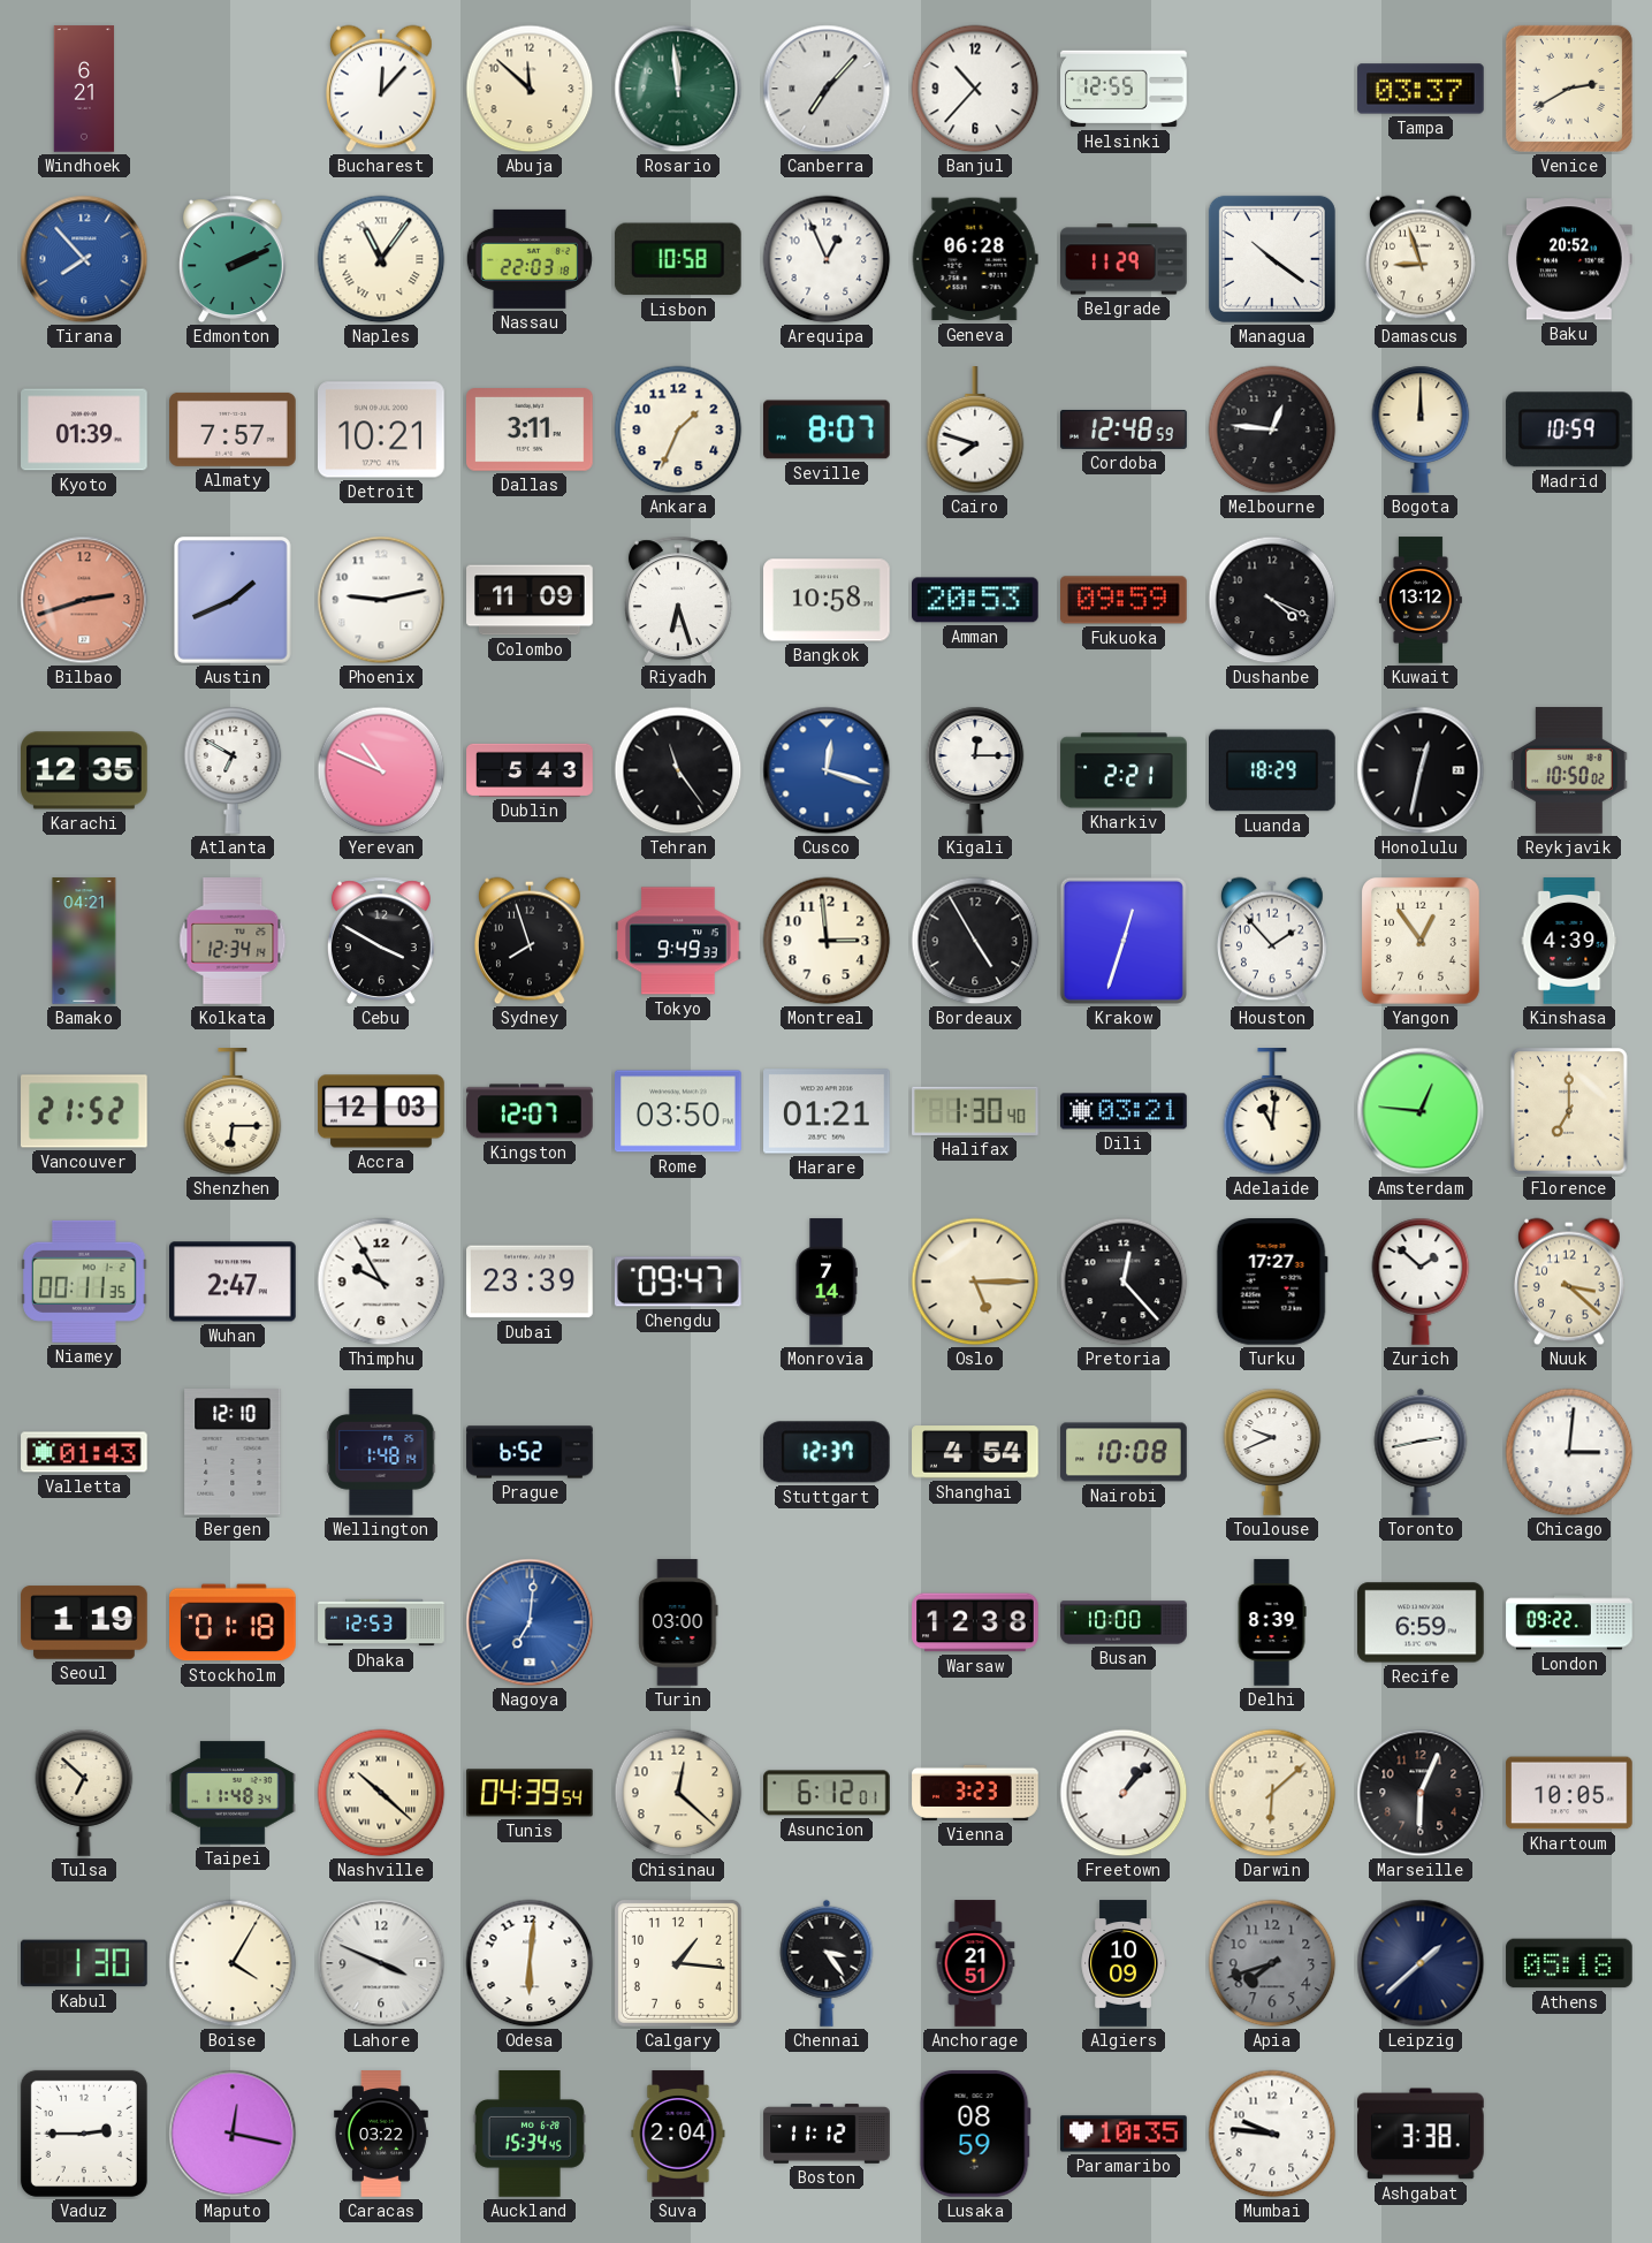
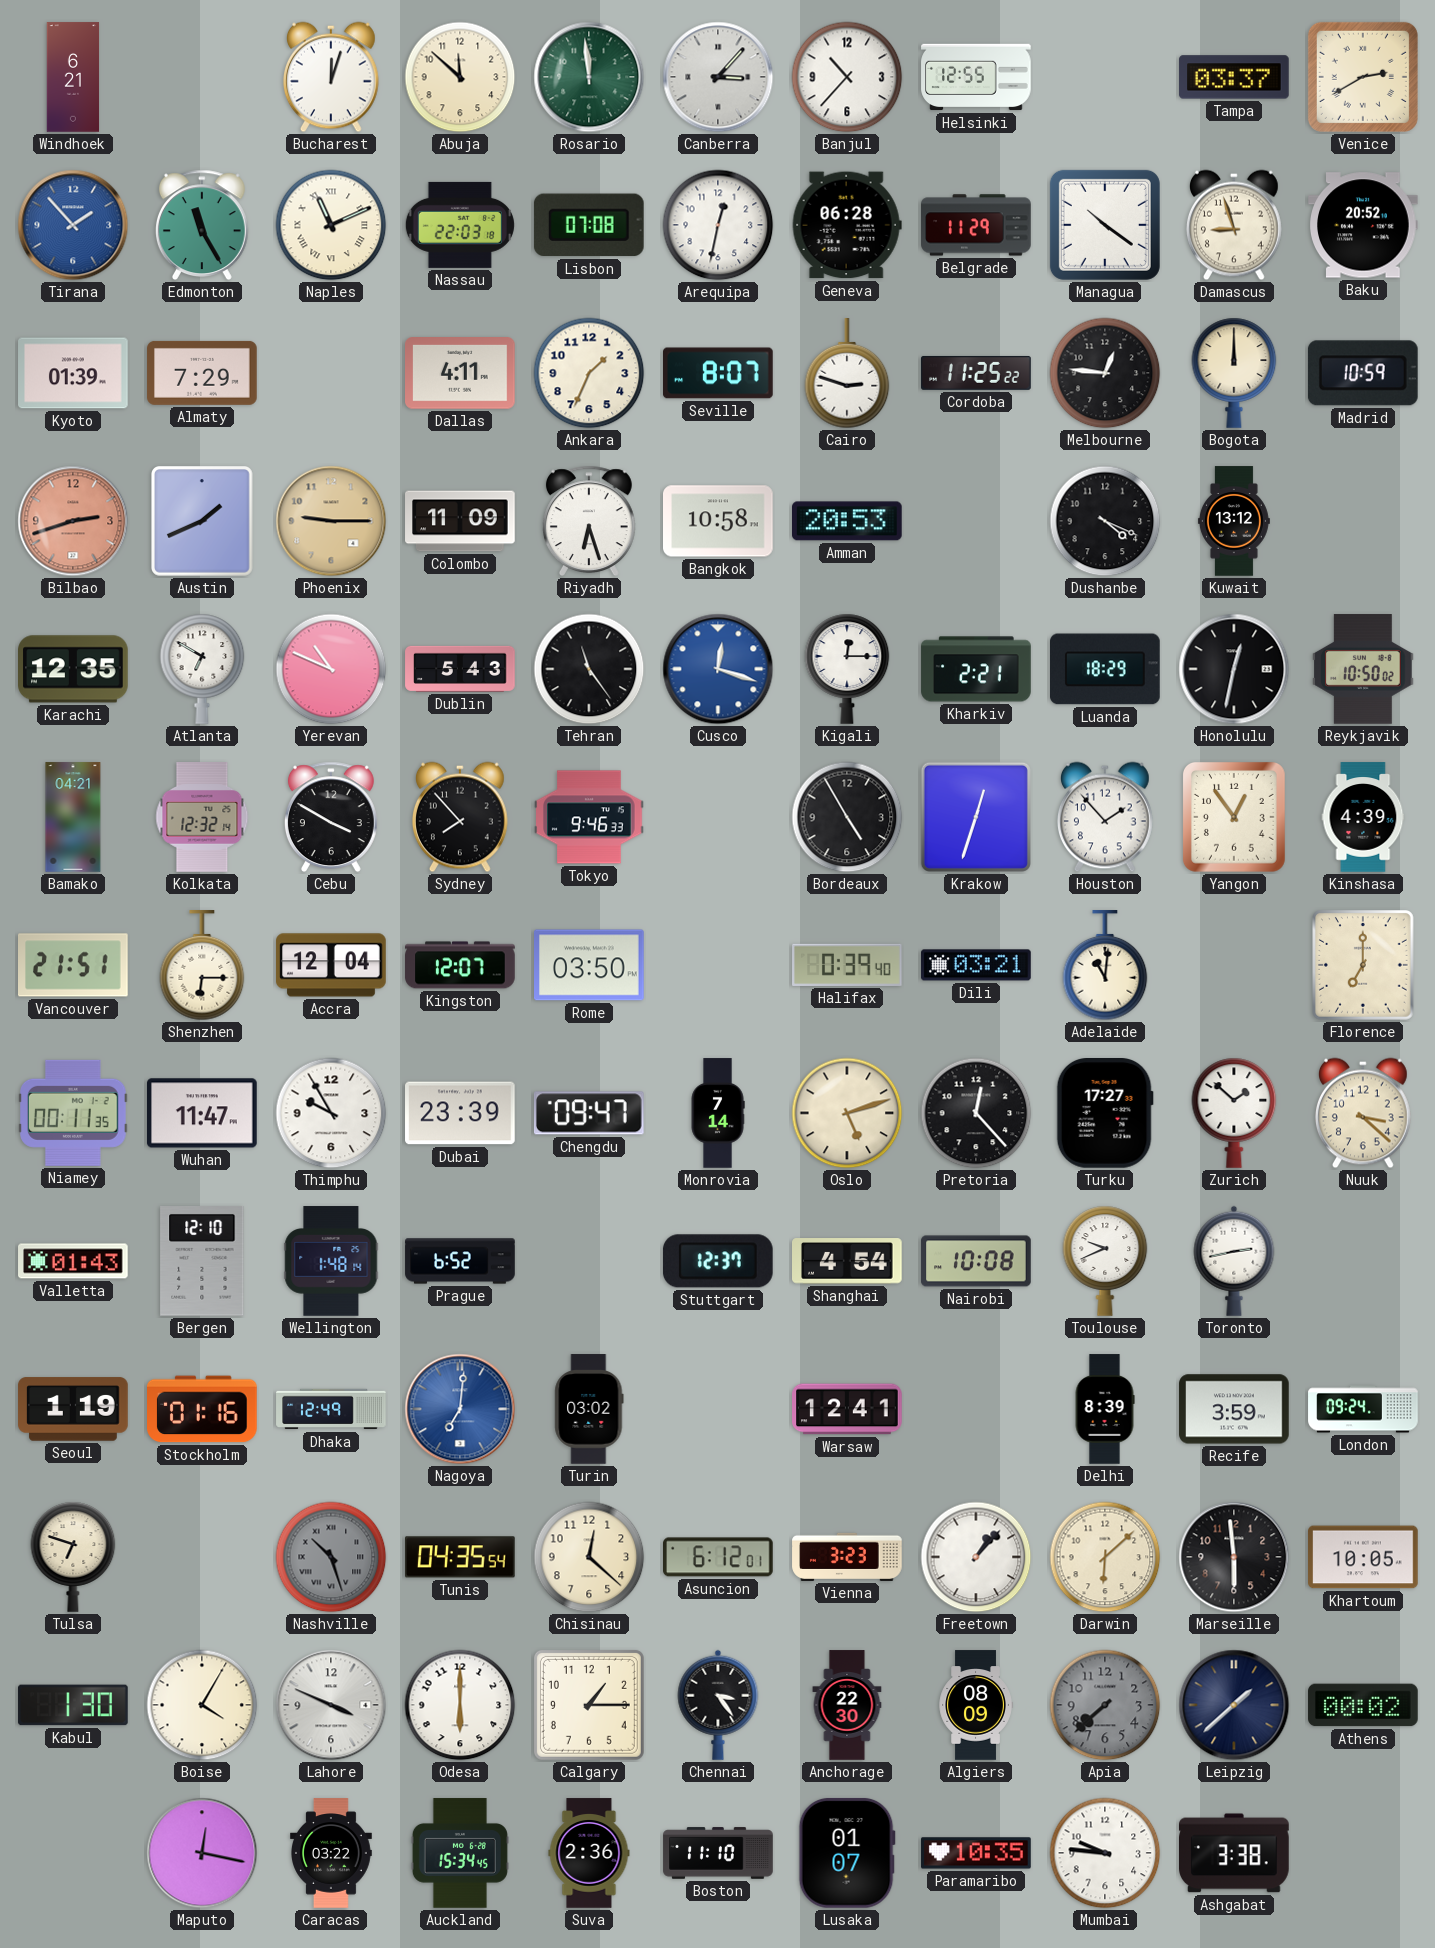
Bucharest: 12:07 -> 12:03
Canberra: 7:07 -> 3:07
Tirana: 7:53 -> 1:53
Edmonton: 2:11 -> 11:25
Naples: 11:06 -> 11:11
Lisbon: 10:58 -> 07:08
Arequipa: 12:56 -> 12:32
Almaty: 7:57 -> 7:29
Detroit: 10:21 -> none
Dallas: 3:11 -> 4:11
Cairo: 7:48 -> 2:48
Cordoba: 12:48 -> 11:25
Phoenix: 9:13 -> 9:15
Phoenix dial: white -> champagne
Fukuoka: 09:59 -> none
Kolkata: 12:34 -> 12:32
Sydney: 7:57 -> 7:53
Tokyo: 9:49 -> 9:46
Montreal: 2:59 -> none
Vancouver: 21:52 -> 21:51
Accra: 12:03 -> 12:04
Harare: 01:21 -> none
Halifax: 1:30 -> 0:39
Amsterdam: 12:46 -> none
Wuhan: 2:47 -> 11:47
Oslo: 5:15 -> 5:12
Chicago: 3:01 -> none
Stockholm: 01:18 -> 01:16
Dhaka: 12:53 -> 12:49
Turin: 03:00 -> 03:02
Warsaw: 12:38 -> 12:41
Busan: 10:00 -> none
Recife: 6:59 -> 3:59
London: 09:22 -> 09:24
Tulsa: 6:52 -> 6:48
Taipei: 11:48 -> none
Nashville: 10:22 -> 10:27
Nashville dial: cream -> grey
Tunis: 04:39 -> 04:35
Marseille: 6:04 -> 5:59
Odesa: 6:01 -> 6:00
Calgary: 1:16 -> 1:15
Anchorage: 21:51 -> 22:30
Algiers: 10:09 -> 08:09
Apia: 7:42 -> 7:38
Athens: 05:18 -> 00:02
Vaduz: 2:45 -> none
Suva: 2:04 -> 2:36
Boston: 11:12 -> 11:10
Lusaka: 08:59 -> 01:07
